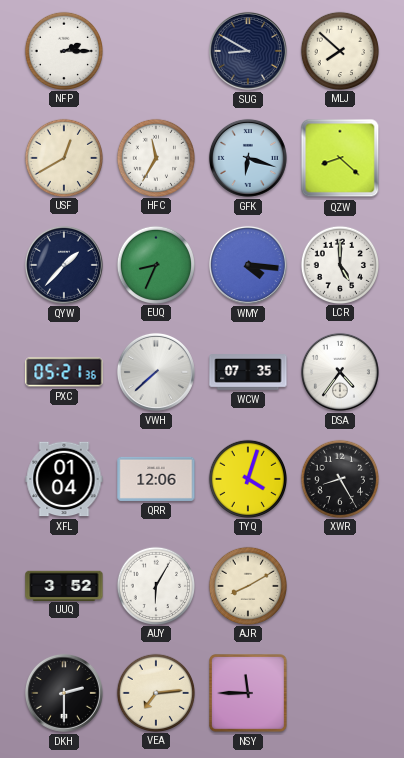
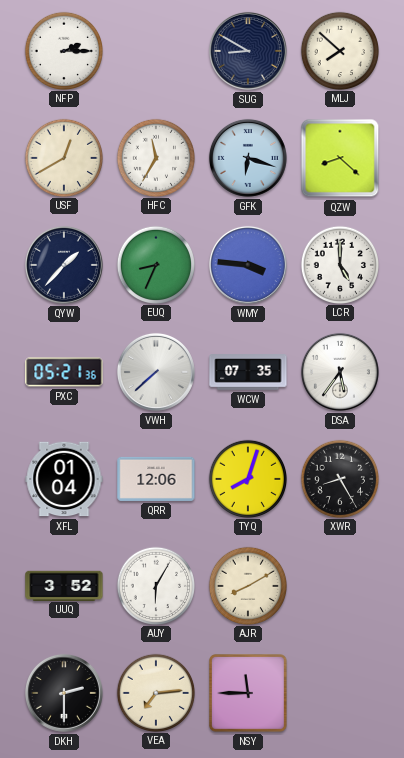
WMY: 4:16 -> 3:46
DSA: 4:36 -> 5:36
TYQ: 4:03 -> 8:03
